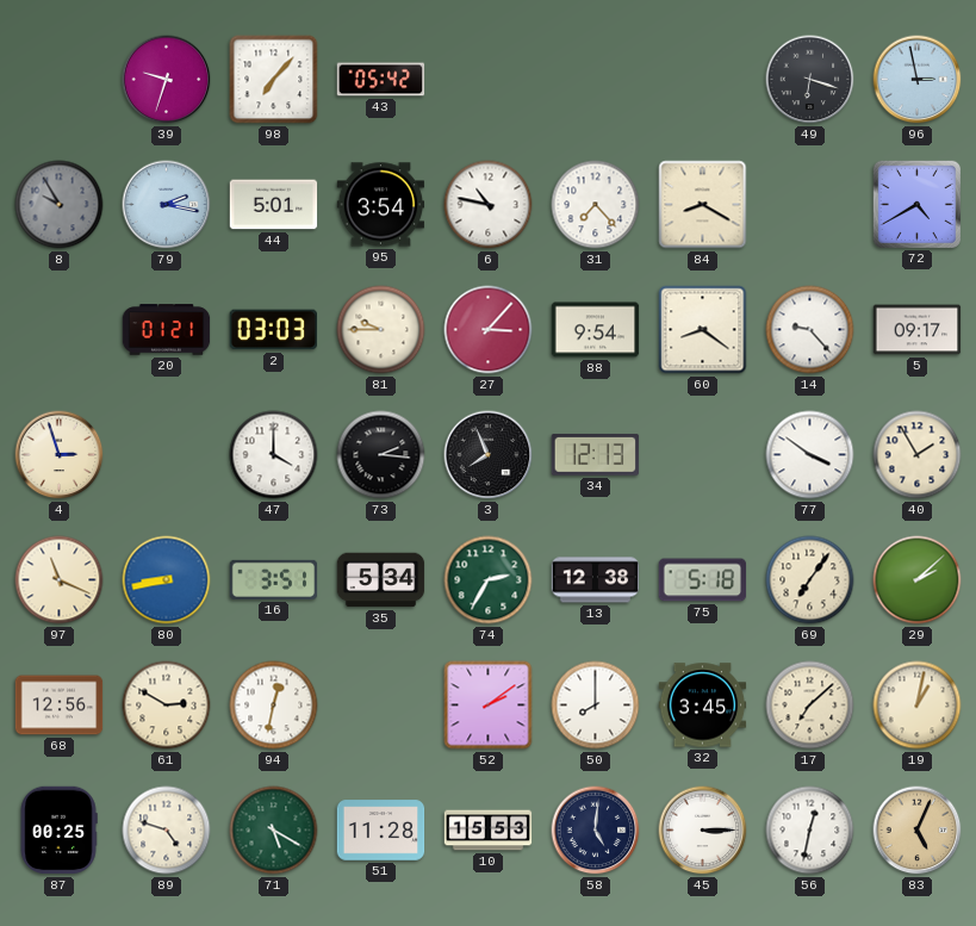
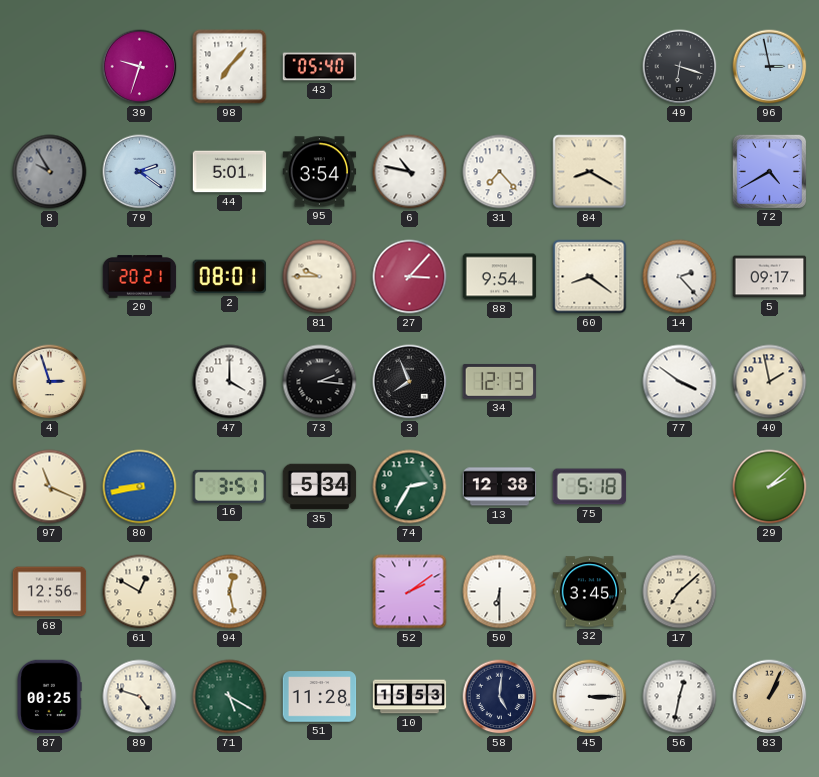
43: 05:42 -> 05:40
79: 2:17 -> 2:21
20: 01:21 -> 20:21
2: 03:03 -> 08:01
14: 9:23 -> 2:23
40: 1:55 -> 1:58
69: 7:06 -> none
61: 2:50 -> 12:50
94: 12:32 -> 12:28
50: 8:00 -> 6:30
19: 1:02 -> none
83: 5:04 -> 1:04
